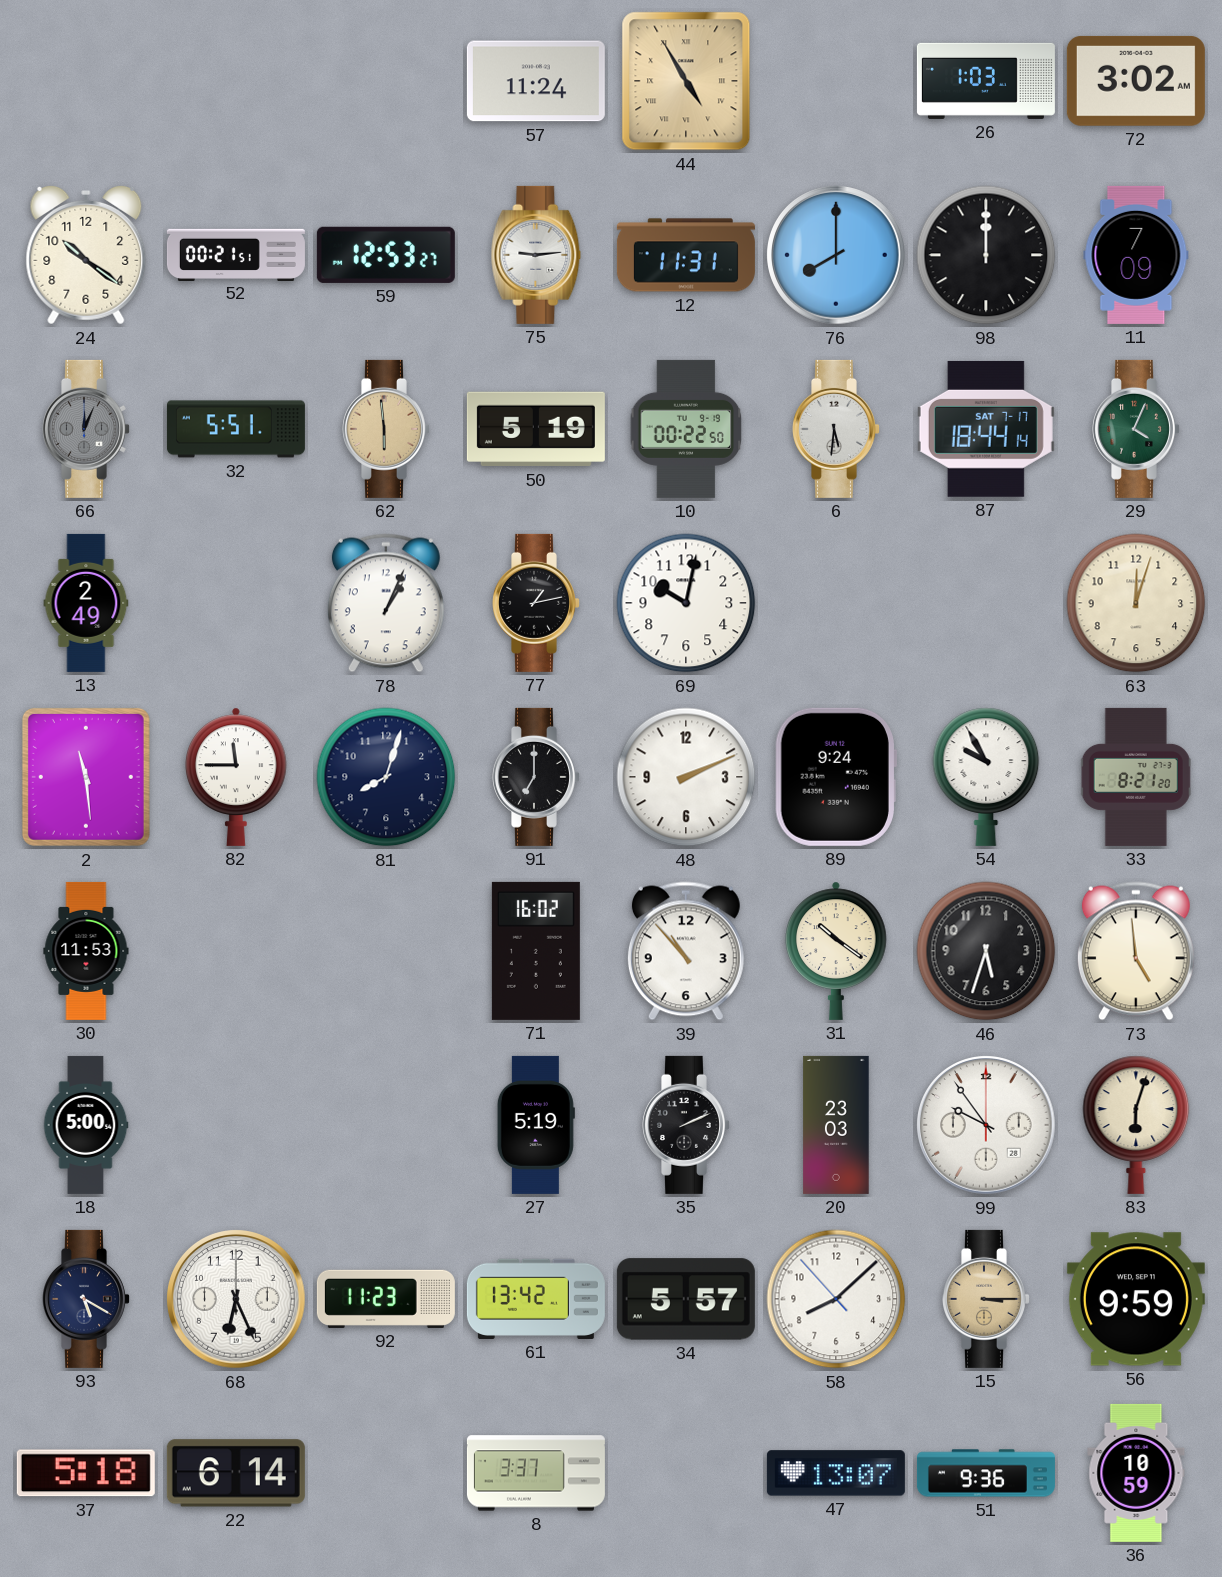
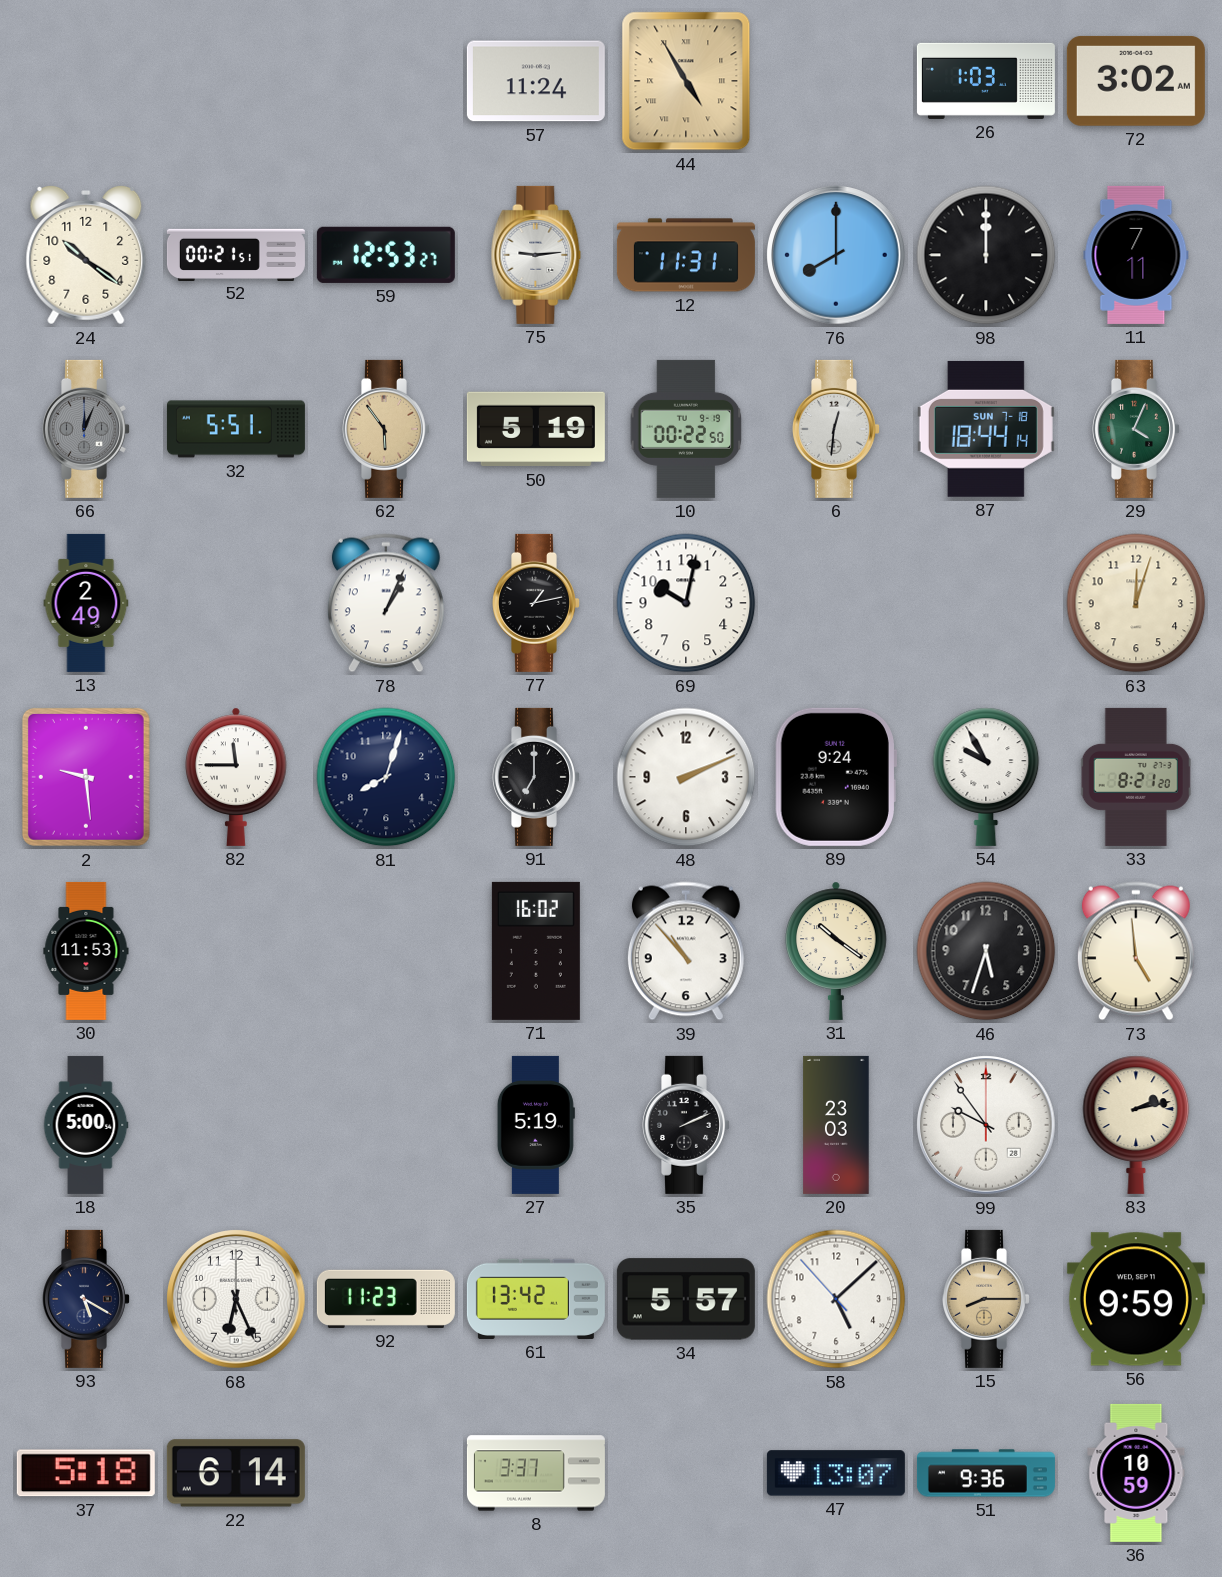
11: 7:09 -> 7:11
62: 5:59 -> 5:54
6: 5:31 -> 12:31
87 date: SAT 7-17 -> SUN 7-18
2: 11:29 -> 9:29
83: 6:03 -> 2:13
58: 8:07 -> 5:07
15: 3:15 -> 8:15
